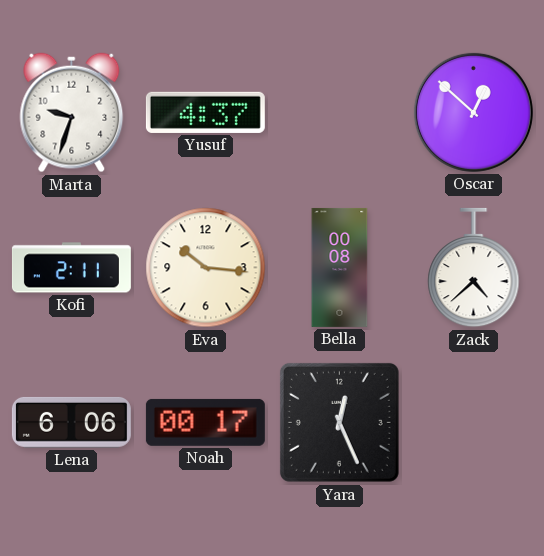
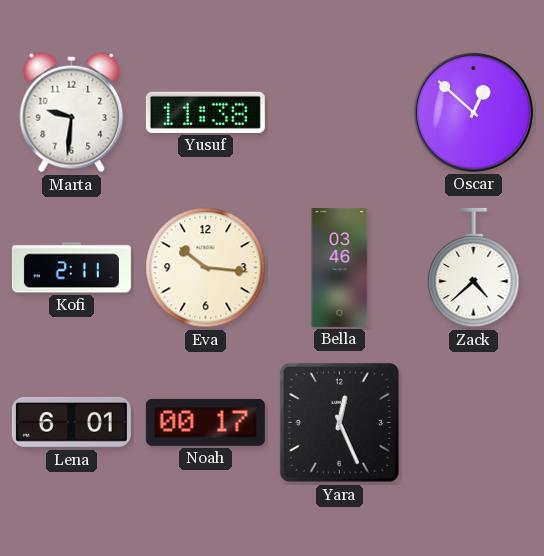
Marta: 9:33 -> 9:31
Yusuf: 4:37 -> 11:38
Bella: 00:08 -> 03:46
Lena: 6:06 -> 6:01
